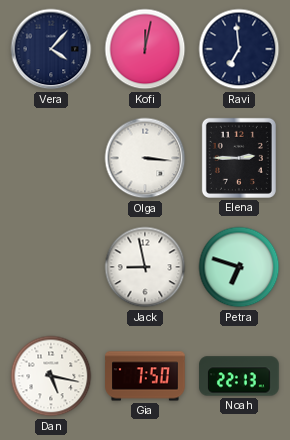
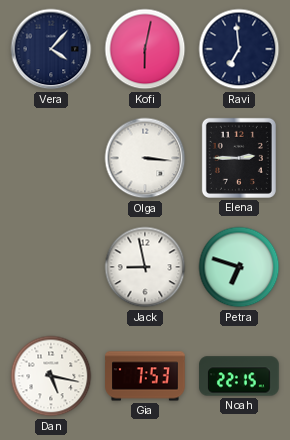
Kofi: 12:02 -> 6:02
Gia: 7:50 -> 7:53
Noah: 22:13 -> 22:15
